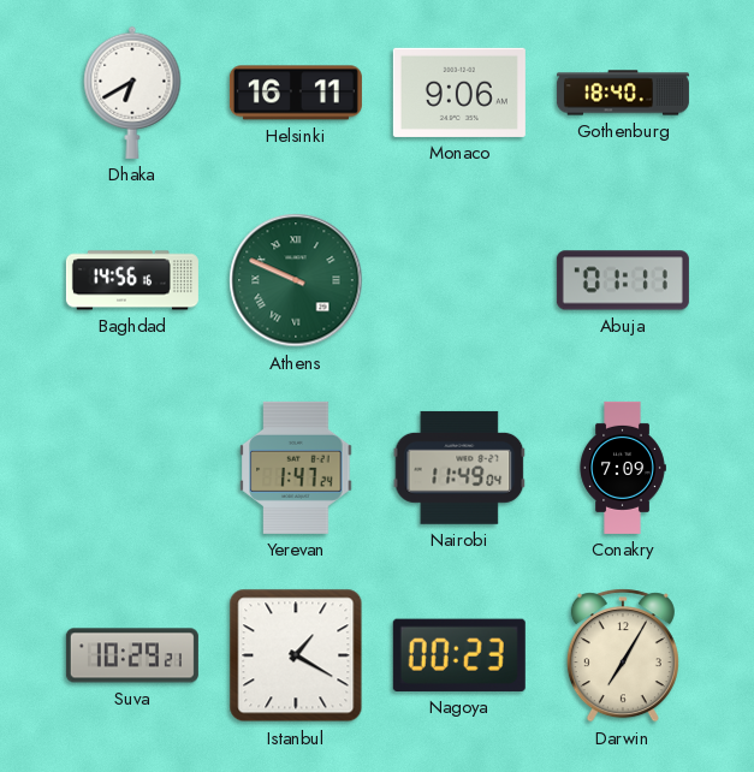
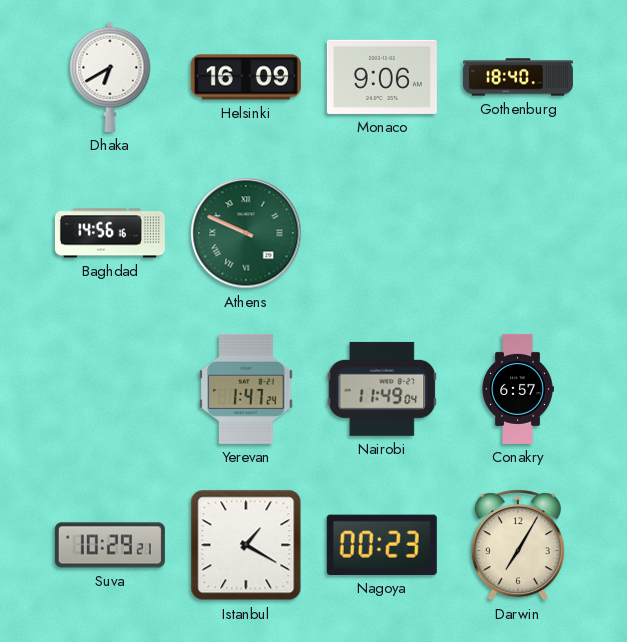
Helsinki: 16:11 -> 16:09
Abuja: 01:11 -> none
Conakry: 7:09 -> 6:57
